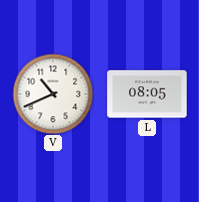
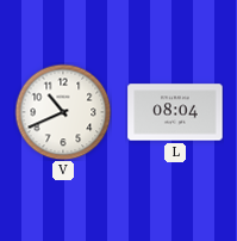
L: 08:05 -> 08:04
